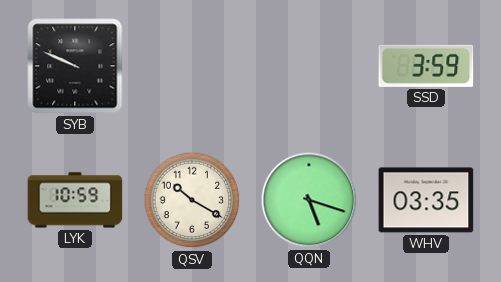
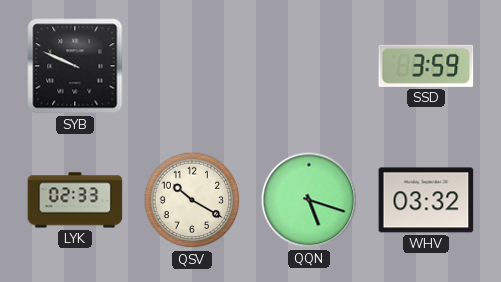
LYK: 10:59 -> 02:33
WHV: 03:35 -> 03:32
